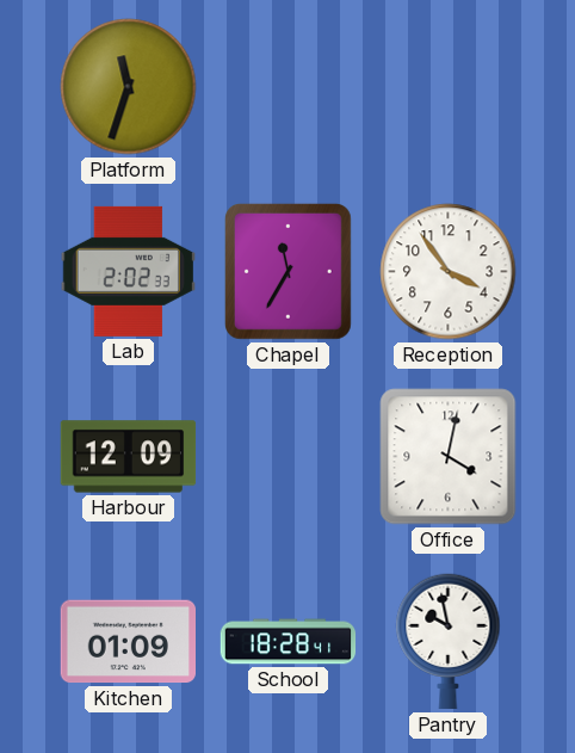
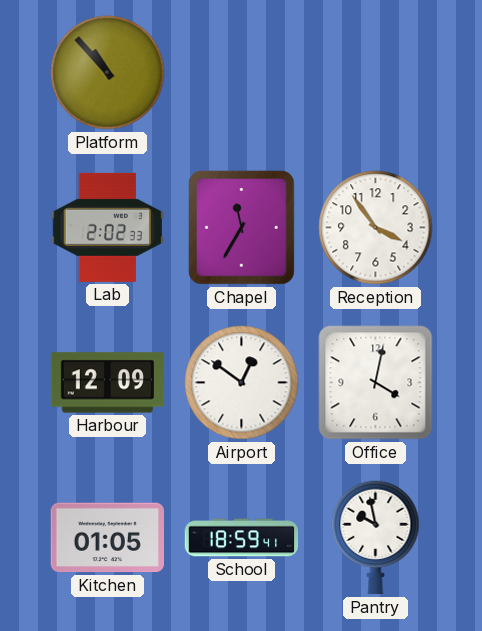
Platform: 11:33 -> 10:53
Airport: none -> 12:51
Kitchen: 01:09 -> 01:05
School: 18:28 -> 18:59
